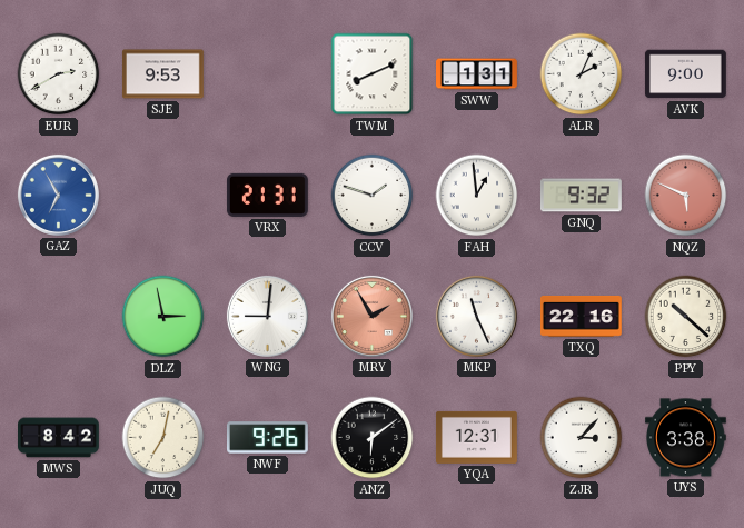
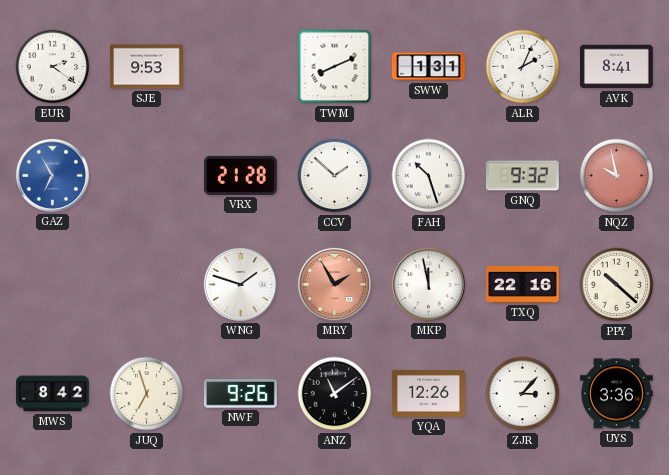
EUR: 2:40 -> 2:21
AVK: 9:00 -> 8:41
VRX: 21:31 -> 21:28
CCV: 1:48 -> 1:52
FAH: 12:59 -> 10:27
NQZ: 5:49 -> 9:58
DLZ: 2:58 -> none
WNG: 9:01 -> 1:48
MKP: 11:26 -> 11:58
JUQ: 7:02 -> 6:57
ANZ: 6:09 -> 11:09
YQA: 12:31 -> 12:26
UYS: 3:38 -> 3:36
